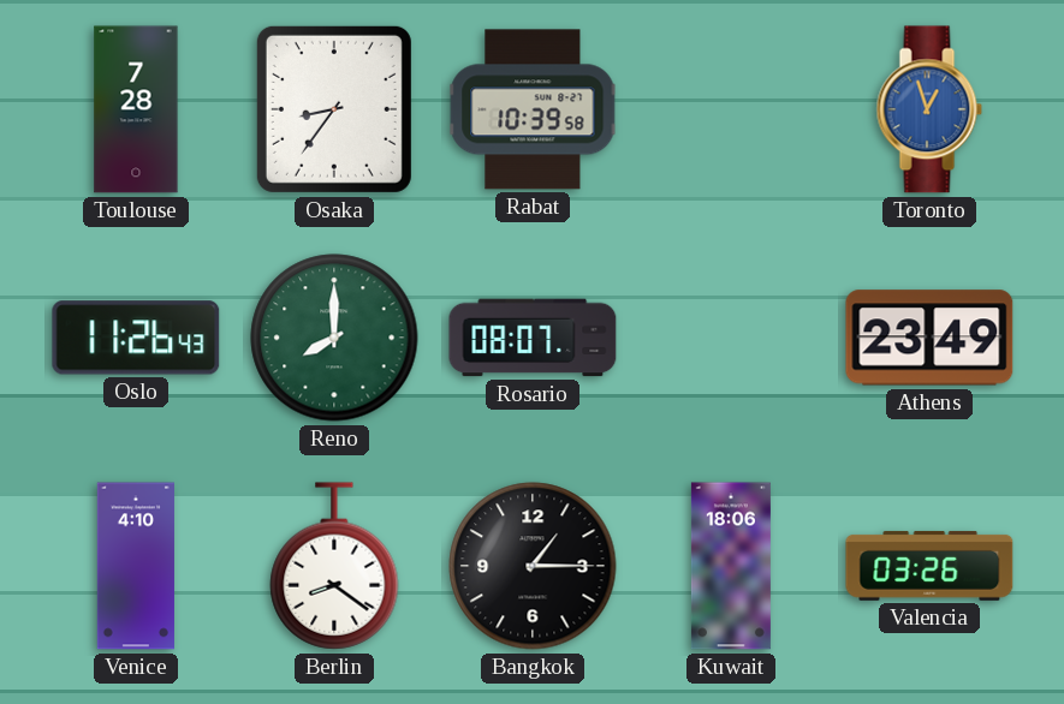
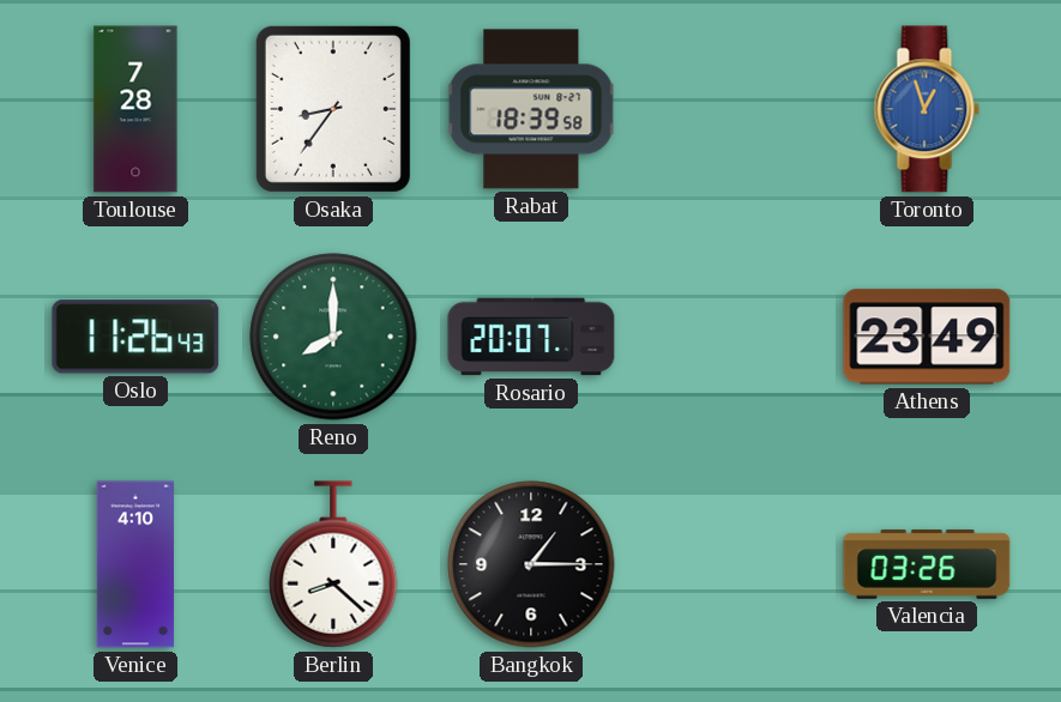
Rabat: 10:39 -> 18:39
Rosario: 08:07 -> 20:07
Berlin: 8:21 -> 8:22
Kuwait: 18:06 -> none
